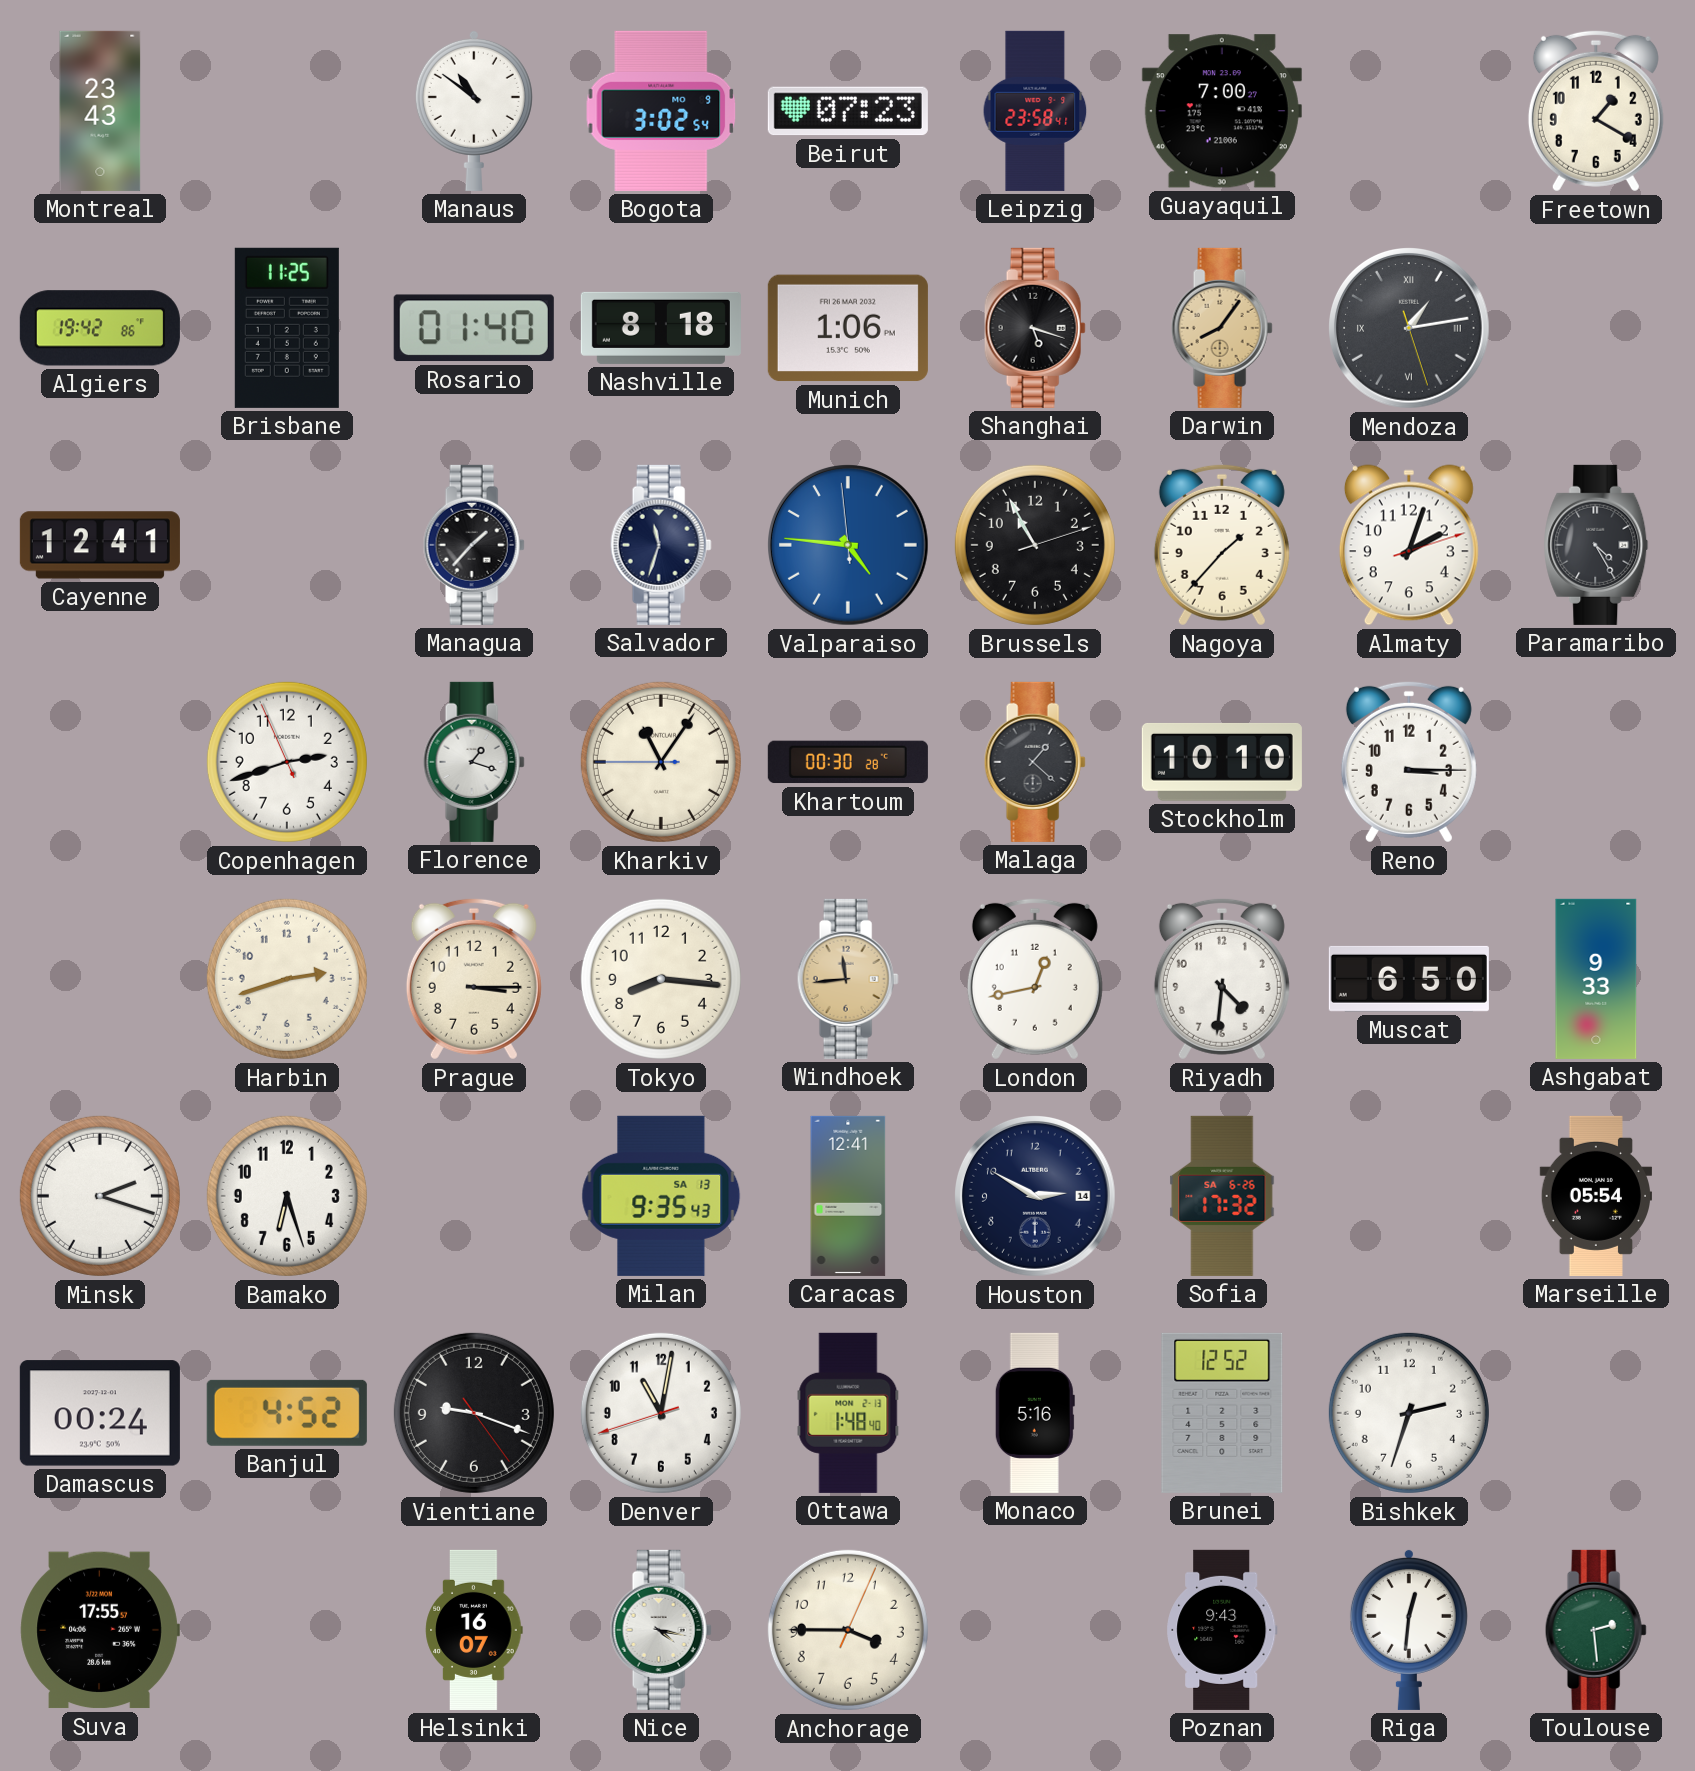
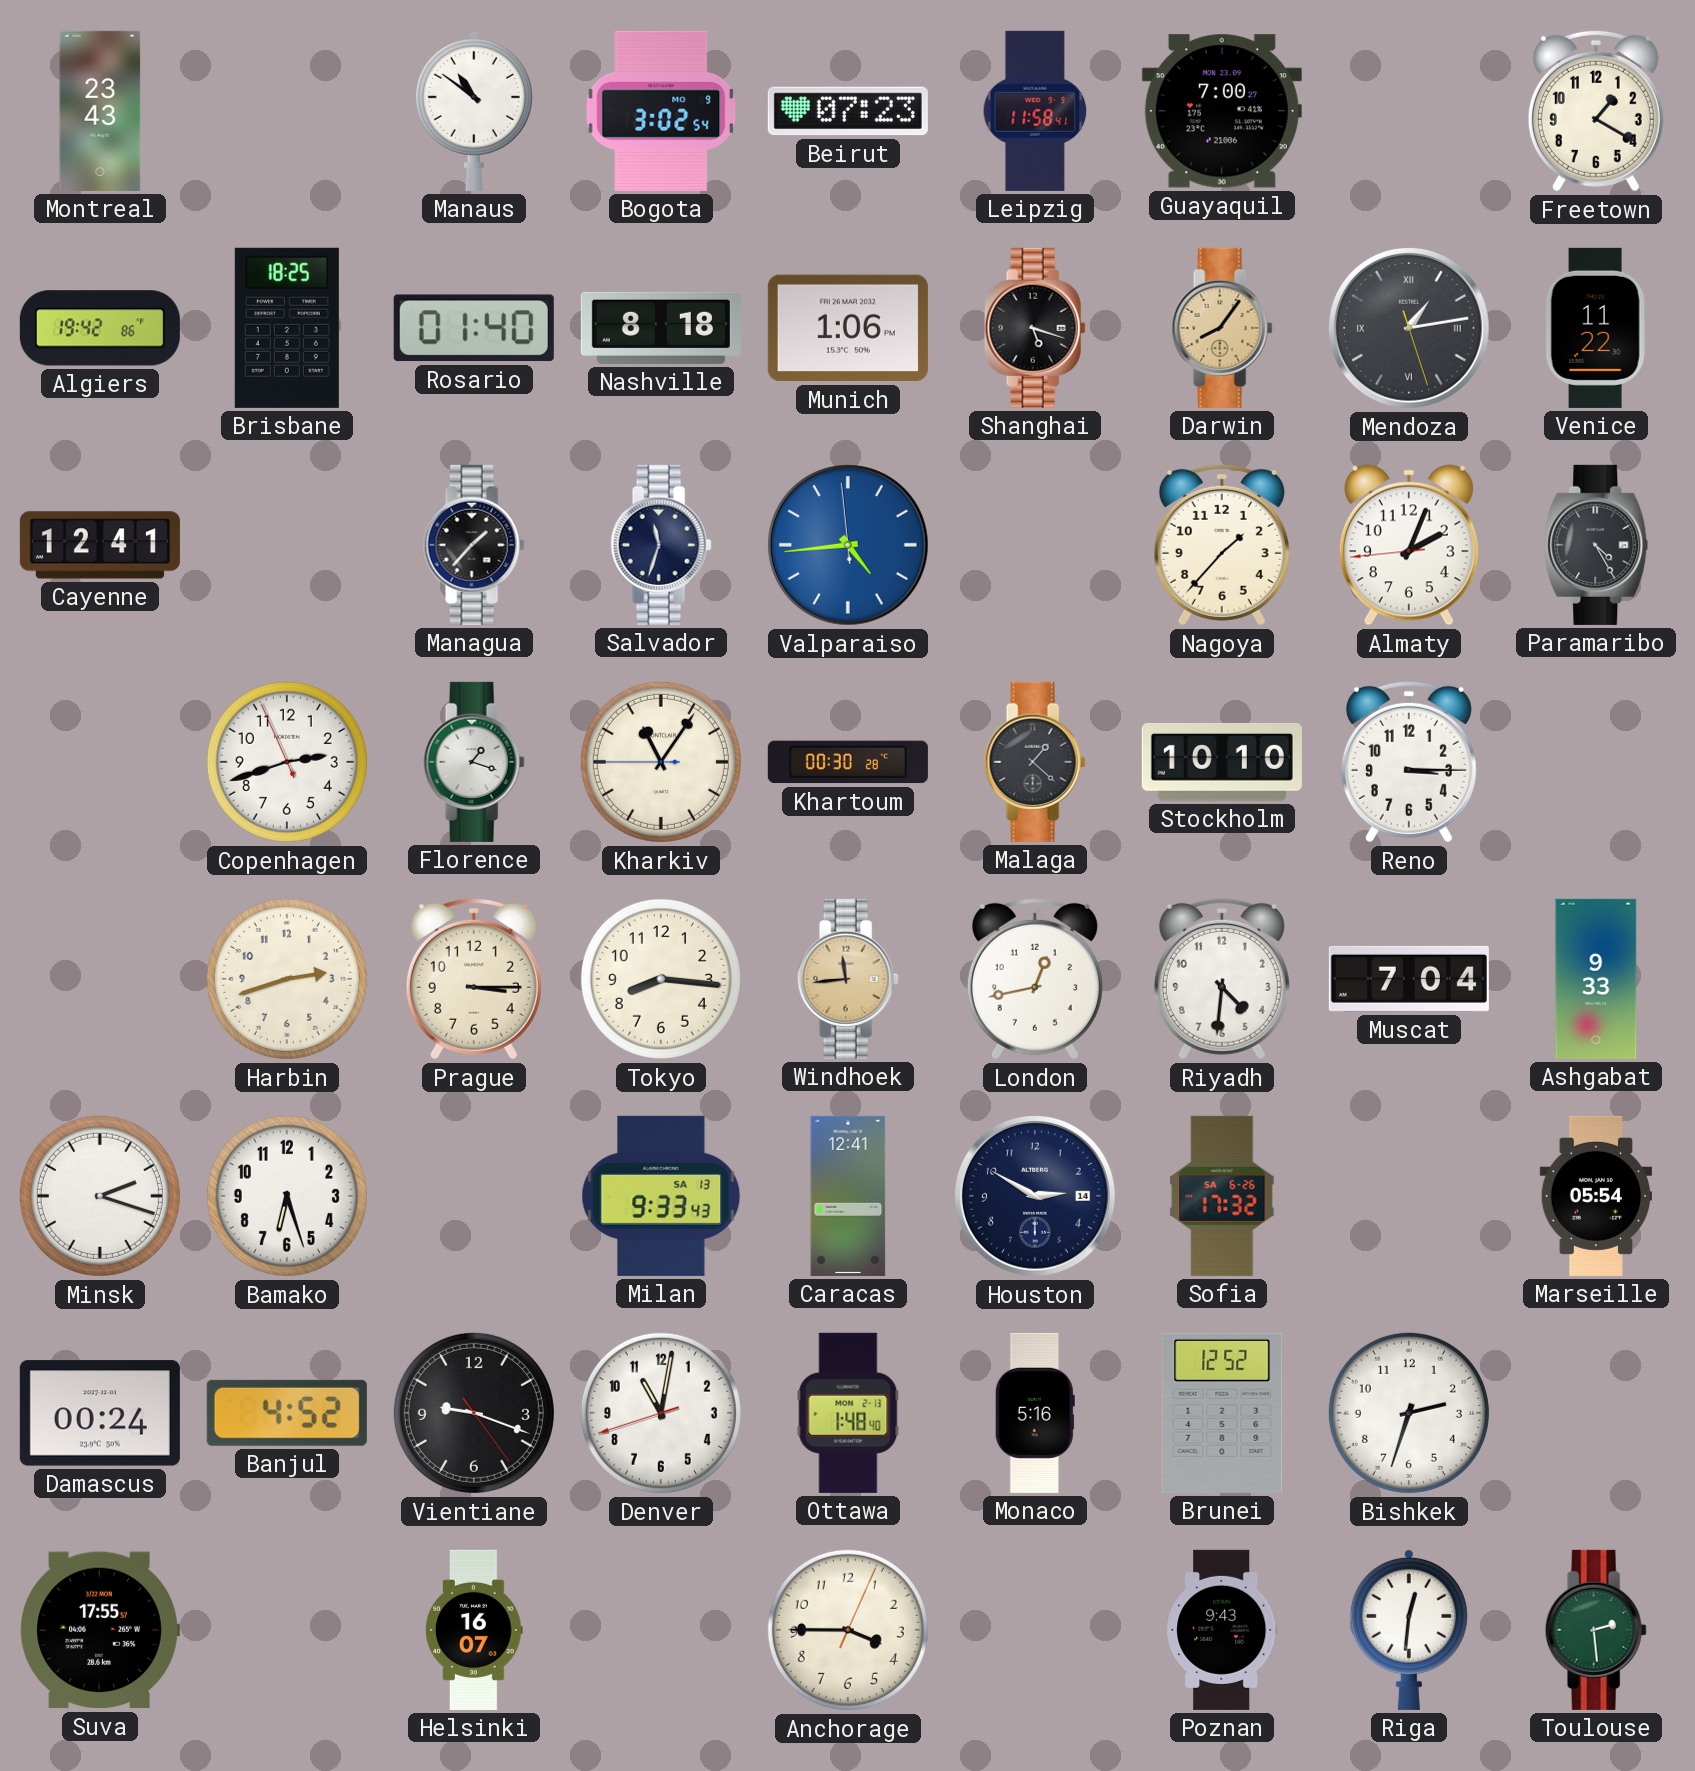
Leipzig: 23:58 -> 11:58
Brisbane: 11:25 -> 18:25
Venice: none -> 11:22
Valparaiso: 4:45 -> 4:43
Brussels: 10:55 -> none
Almaty: 2:03:12 -> 2:03:44
Muscat: 6:50 -> 7:04
Milan: 9:35 -> 9:33
Nice: 4:17 -> none
